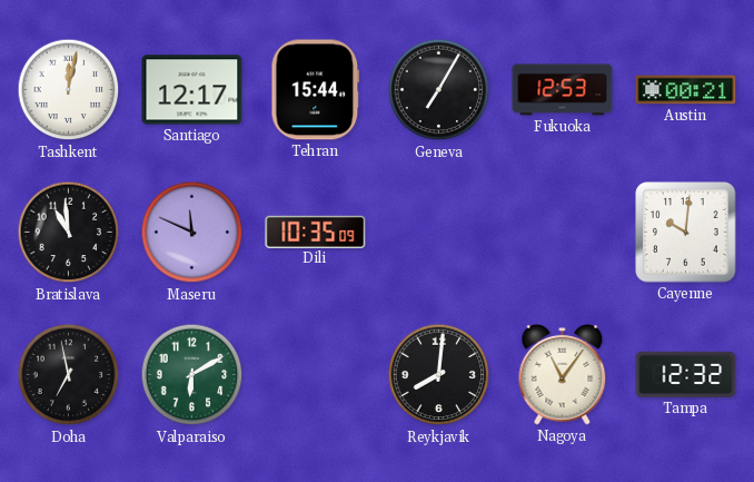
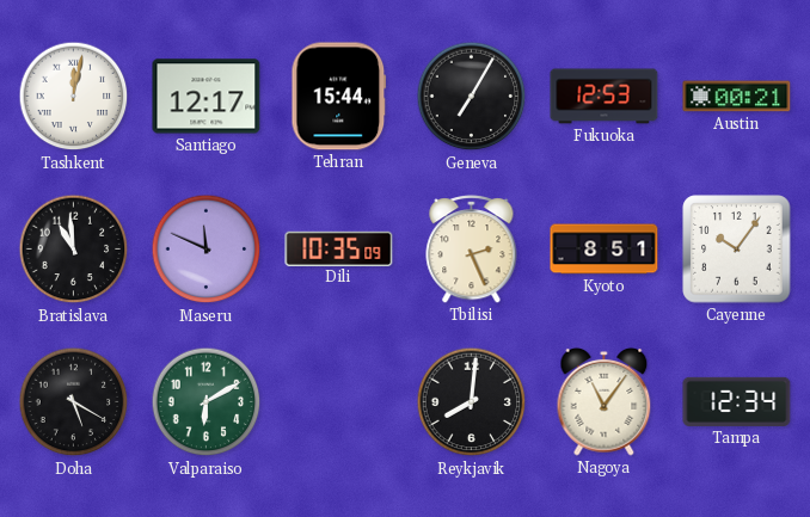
Tbilisi: none -> 2:26
Kyoto: none -> 8:51
Cayenne: 10:01 -> 10:06
Doha: 6:58 -> 5:20
Tampa: 12:32 -> 12:34
